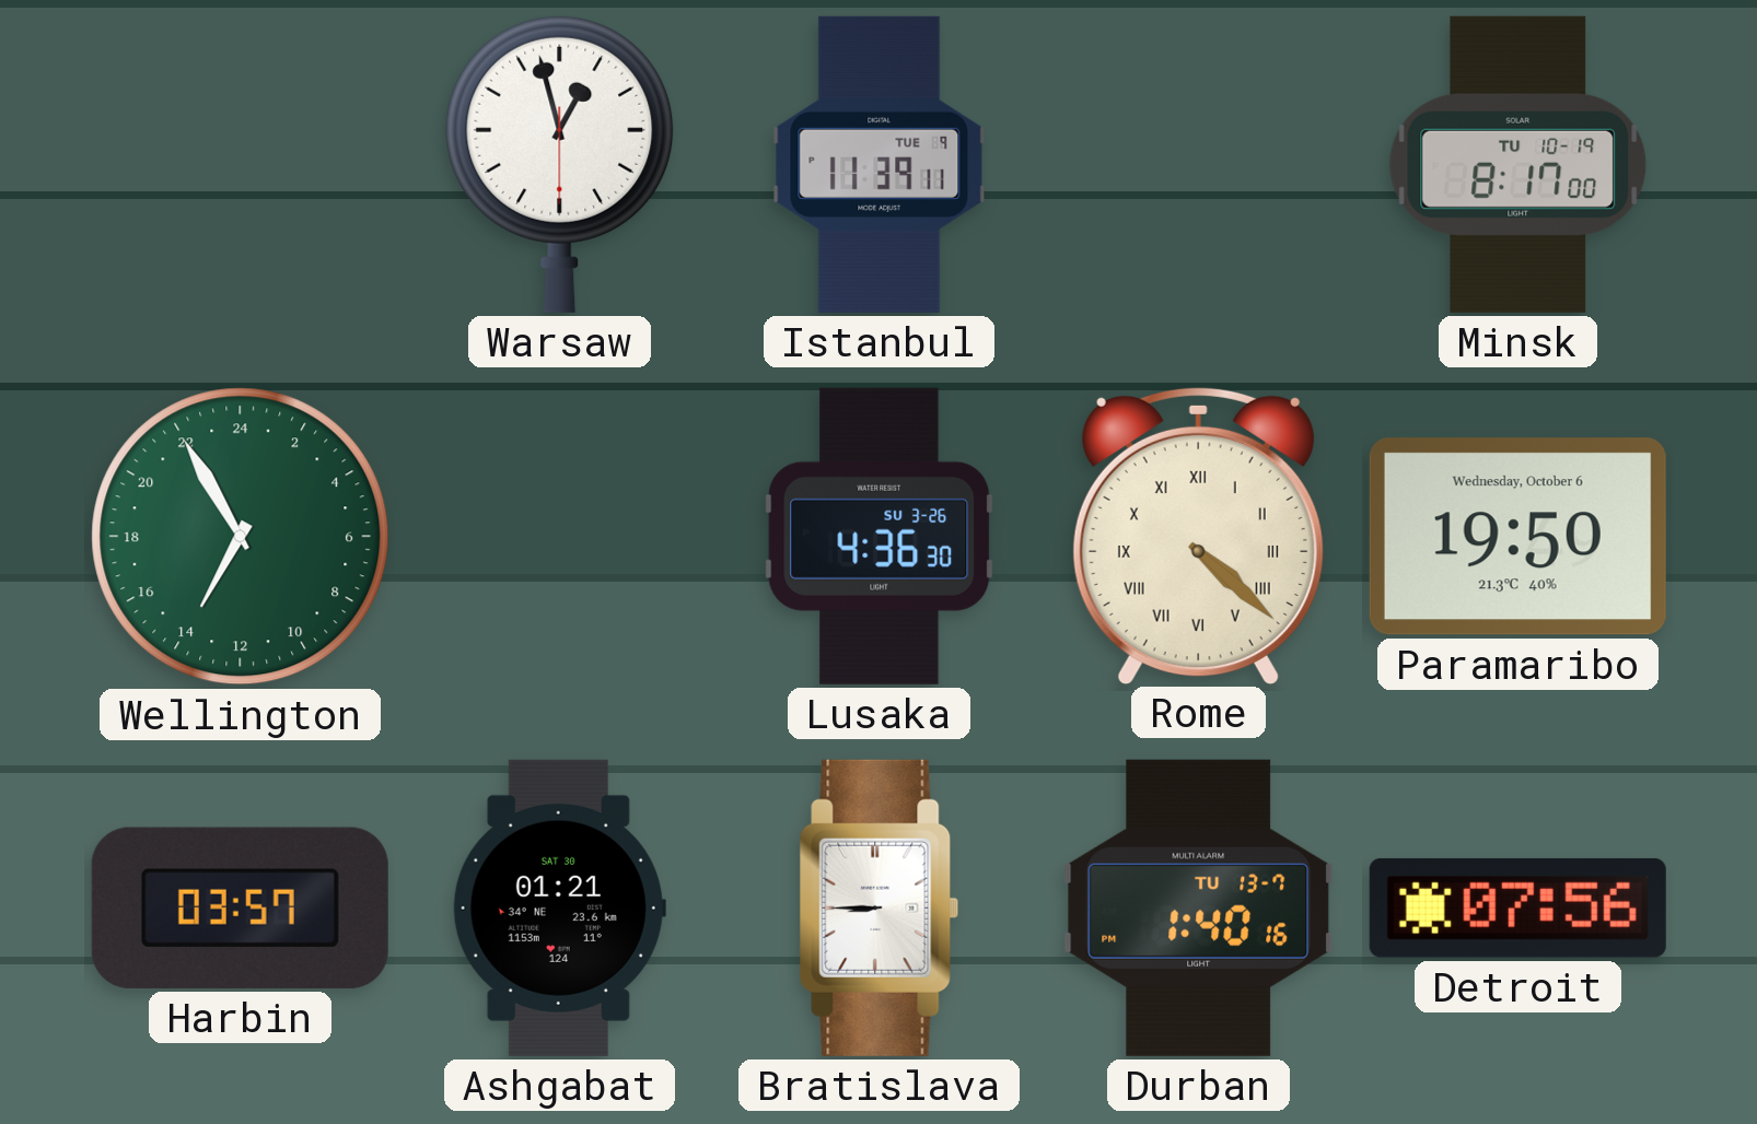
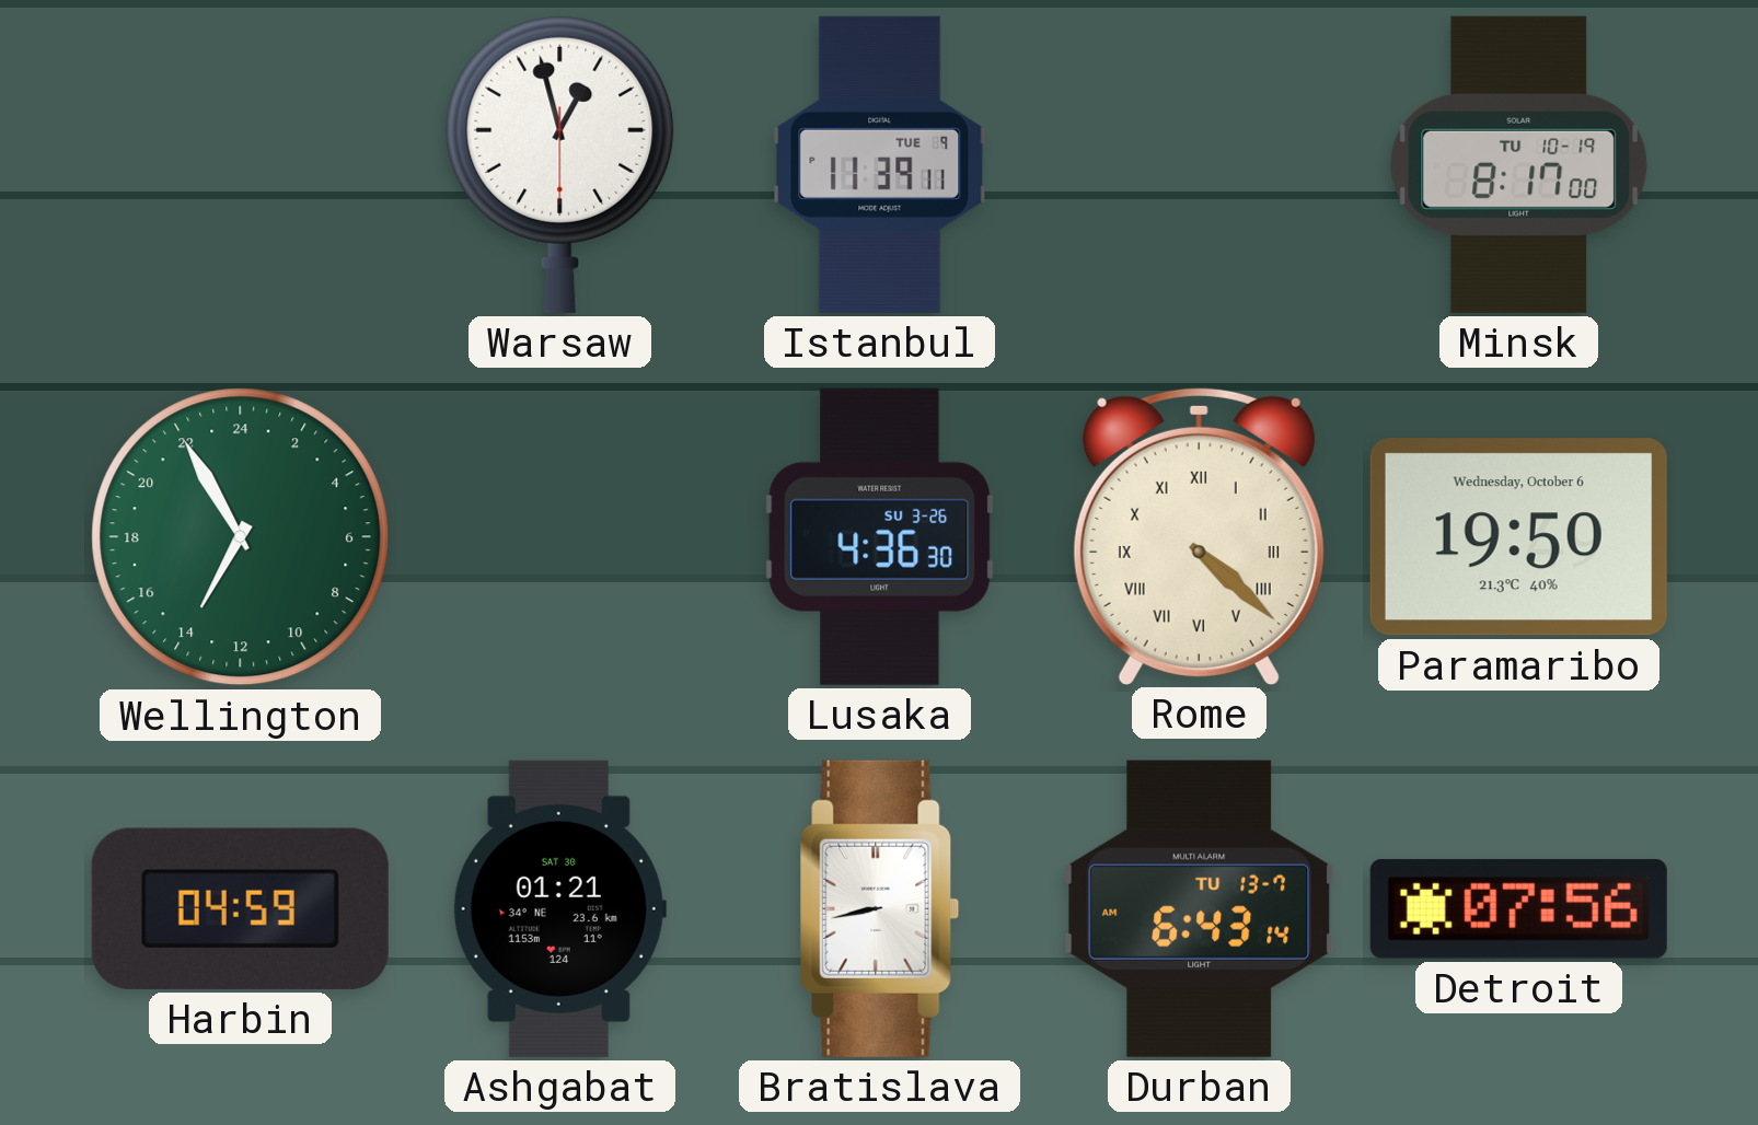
Harbin: 03:57 -> 04:59
Bratislava: 8:45 -> 8:43
Durban: 1:40 -> 6:43
